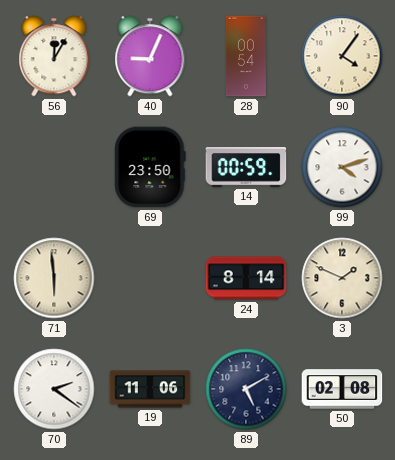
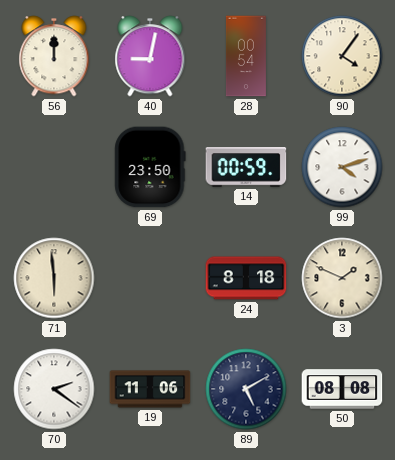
56: 12:05 -> 12:00
40: 9:04 -> 9:02
24: 8:14 -> 8:18
50: 02:08 -> 08:08
